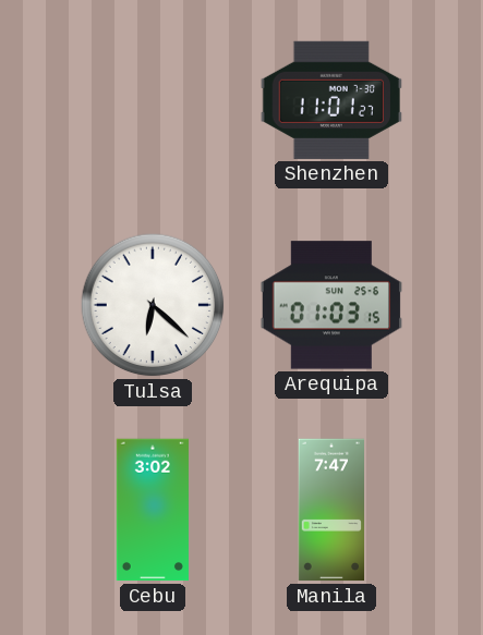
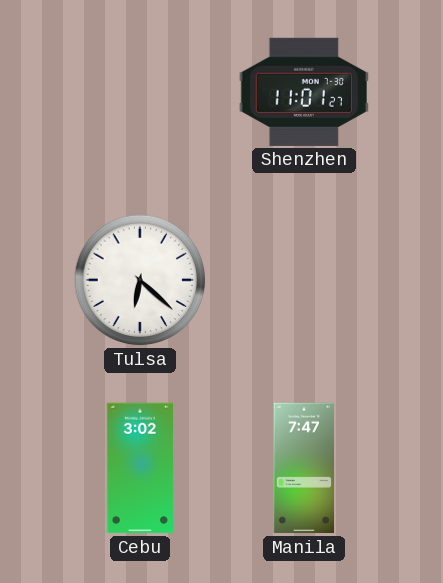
Arequipa: 01:03 -> none
